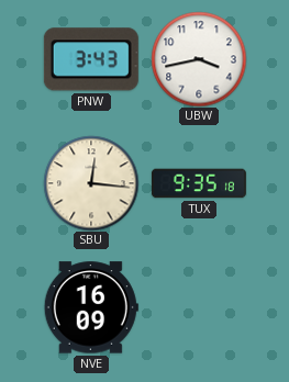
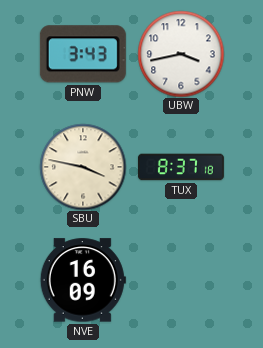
SBU: 12:16 -> 3:47
TUX: 9:35 -> 8:37
